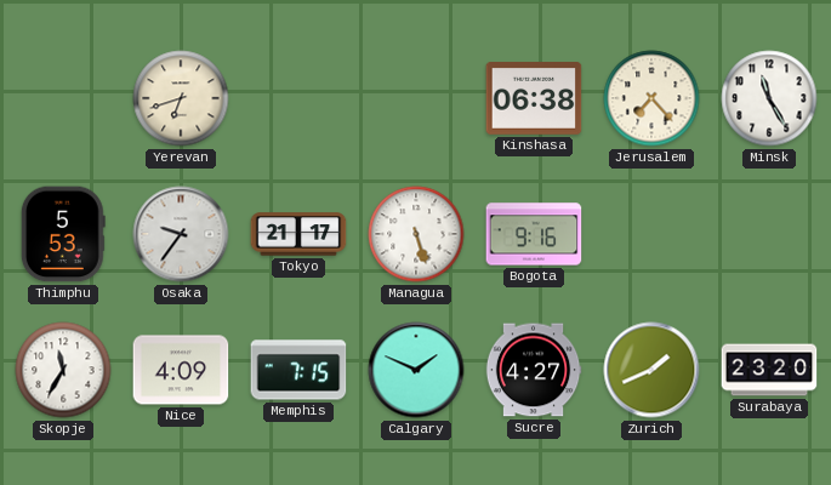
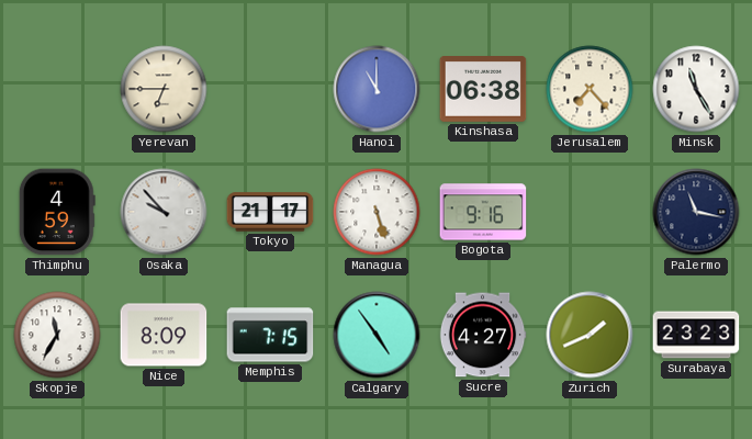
Yerevan: 6:42 -> 6:45
Hanoi: none -> 11:00
Thimphu: 5:53 -> 4:59
Osaka: 9:36 -> 9:53
Palermo: none -> 11:17
Nice: 4:09 -> 8:09
Calgary: 1:49 -> 4:54
Surabaya: 23:20 -> 23:23
